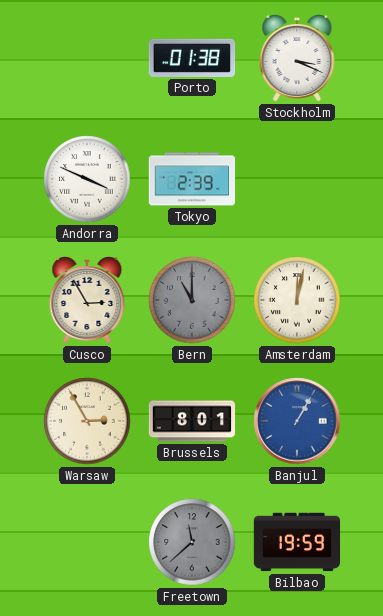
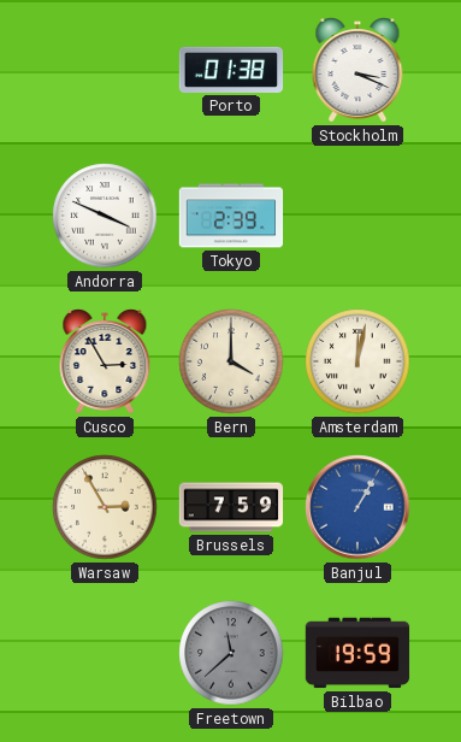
Bern: 11:00 -> 4:00
Bern dial: grey -> cream
Brussels: 8:01 -> 7:59
